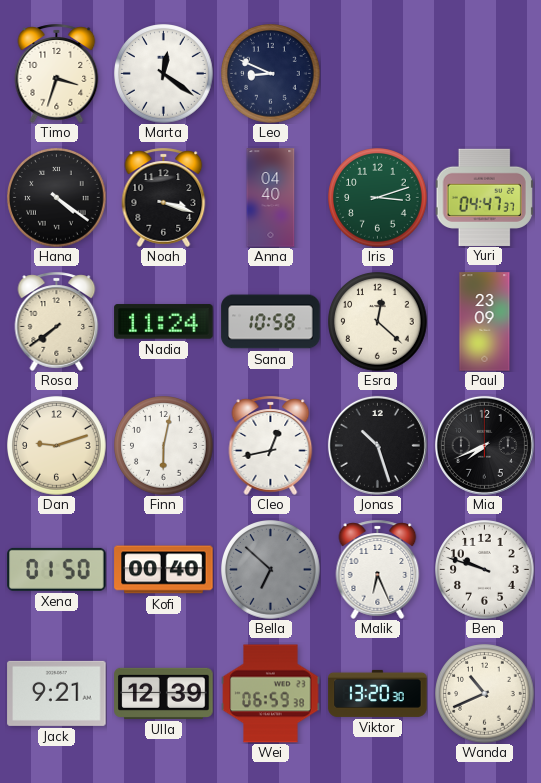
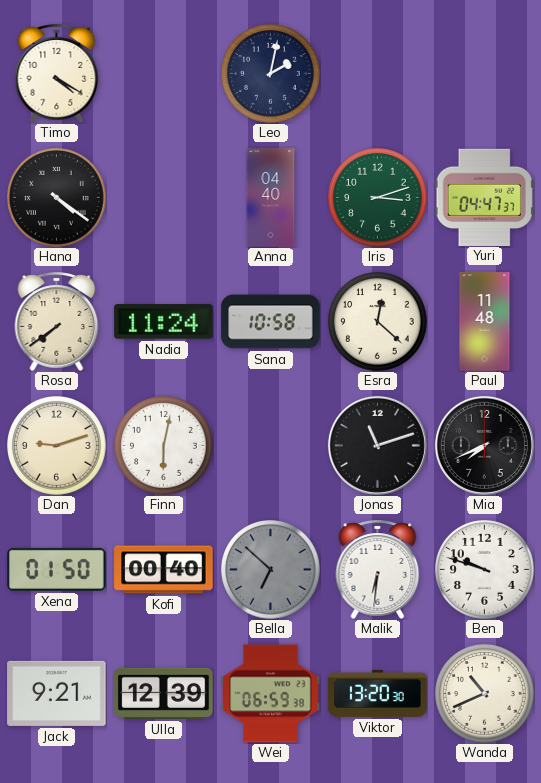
Timo: 3:33 -> 4:20
Marta: 12:21 -> none
Leo: 8:49 -> 2:02
Noah: 3:18 -> none
Paul: 23:09 -> 11:48
Cleo: 12:43 -> none
Jonas: 10:27 -> 11:12
Malik: 6:26 -> 6:31
